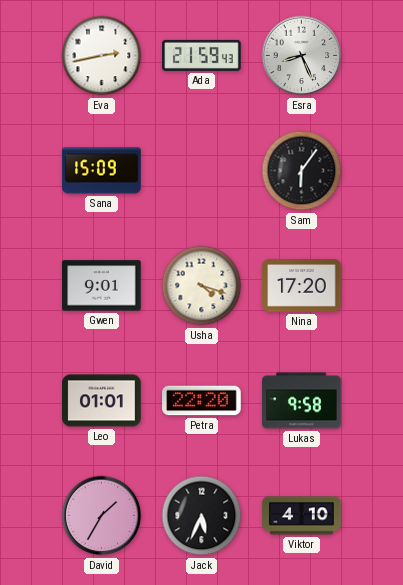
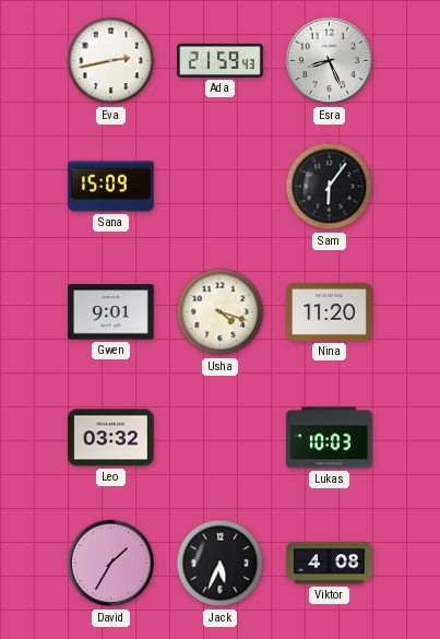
Nina: 17:20 -> 11:20
Leo: 01:01 -> 03:32
Petra: 22:20 -> none
Lukas: 9:58 -> 10:03
Viktor: 4:10 -> 4:08
